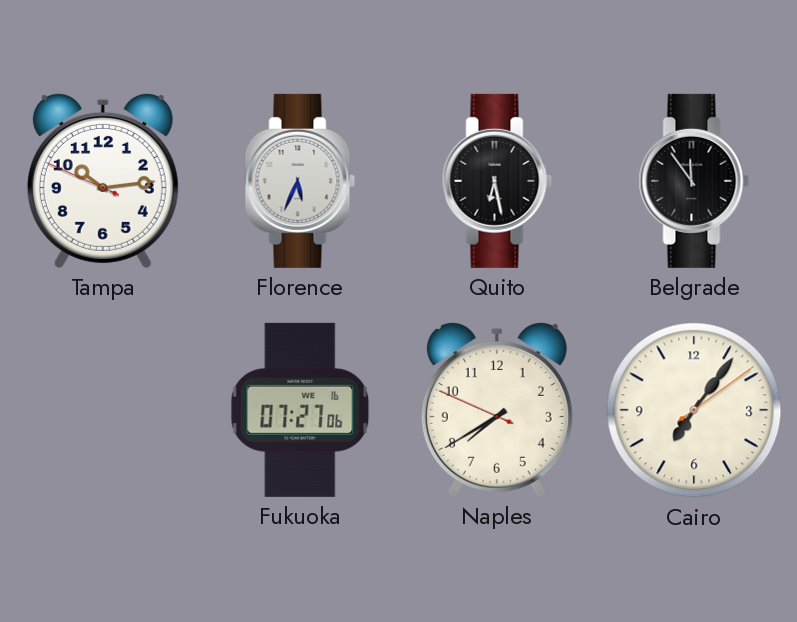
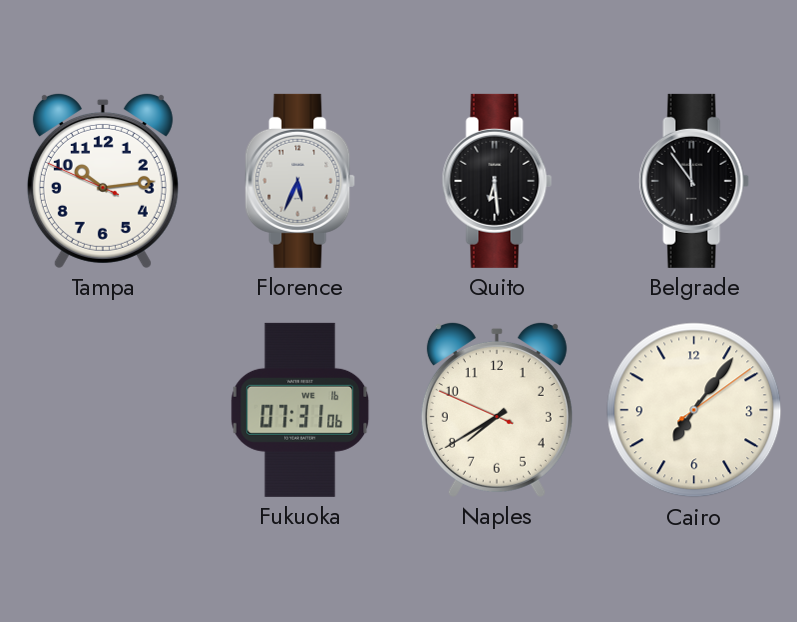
Quito: 6:28 -> 6:29
Fukuoka: 07:27 -> 07:31
